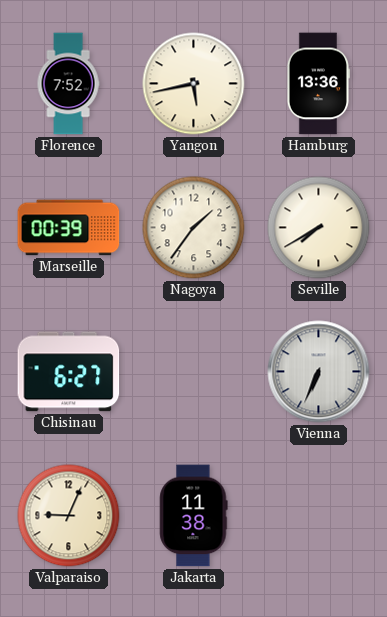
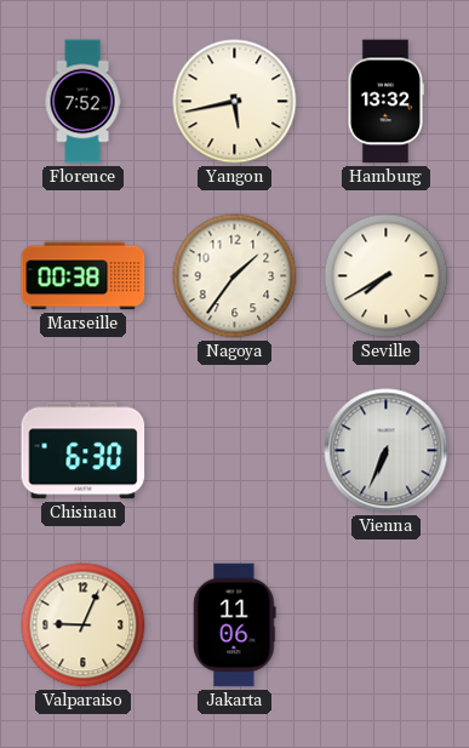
Hamburg: 13:36 -> 13:32
Marseille: 00:39 -> 00:38
Chisinau: 6:27 -> 6:30
Jakarta: 11:38 -> 11:06
